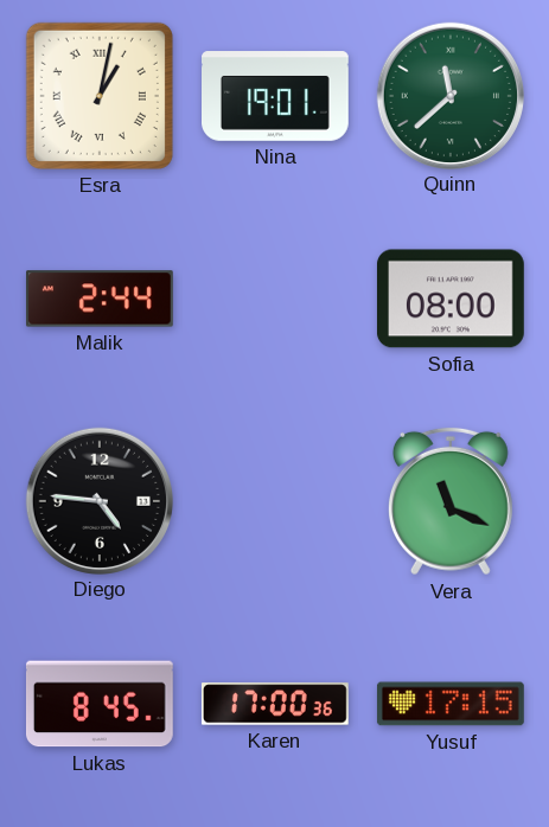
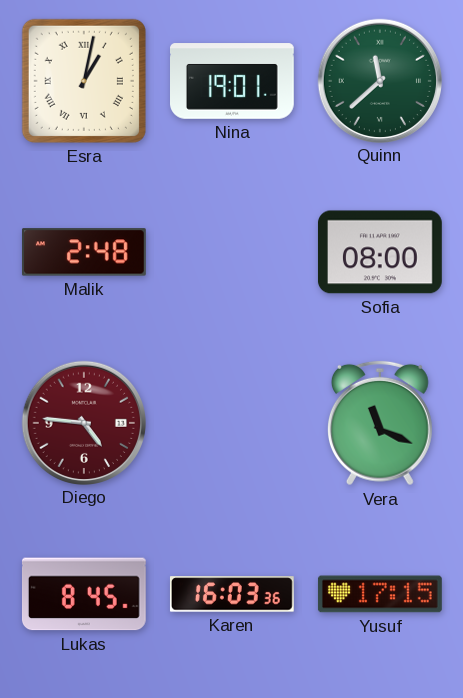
Malik: 2:44 -> 2:48
Diego dial: black -> burgundy
Karen: 17:00 -> 16:03
